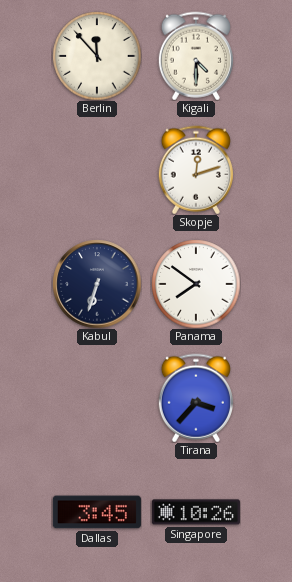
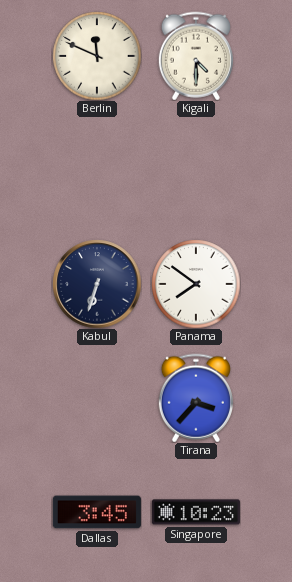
Berlin: 11:53 -> 11:49
Skopje: 12:12 -> none
Singapore: 10:26 -> 10:23
